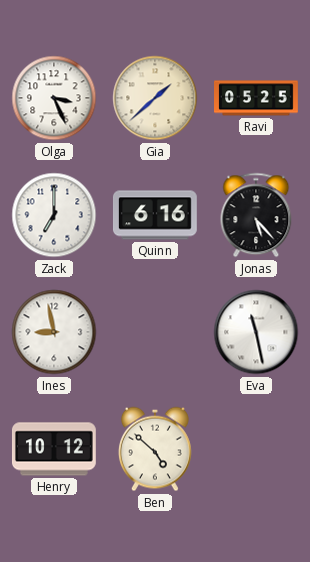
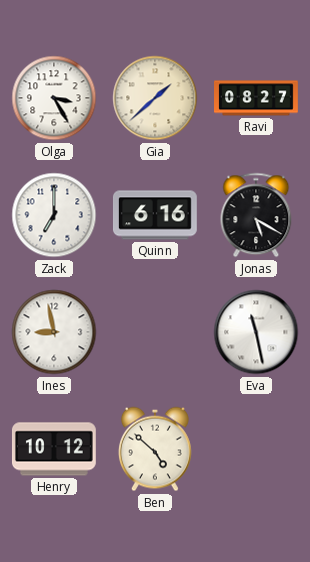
Olga: 3:26 -> 3:25
Ravi: 05:25 -> 08:27
Jonas: 5:23 -> 5:20
